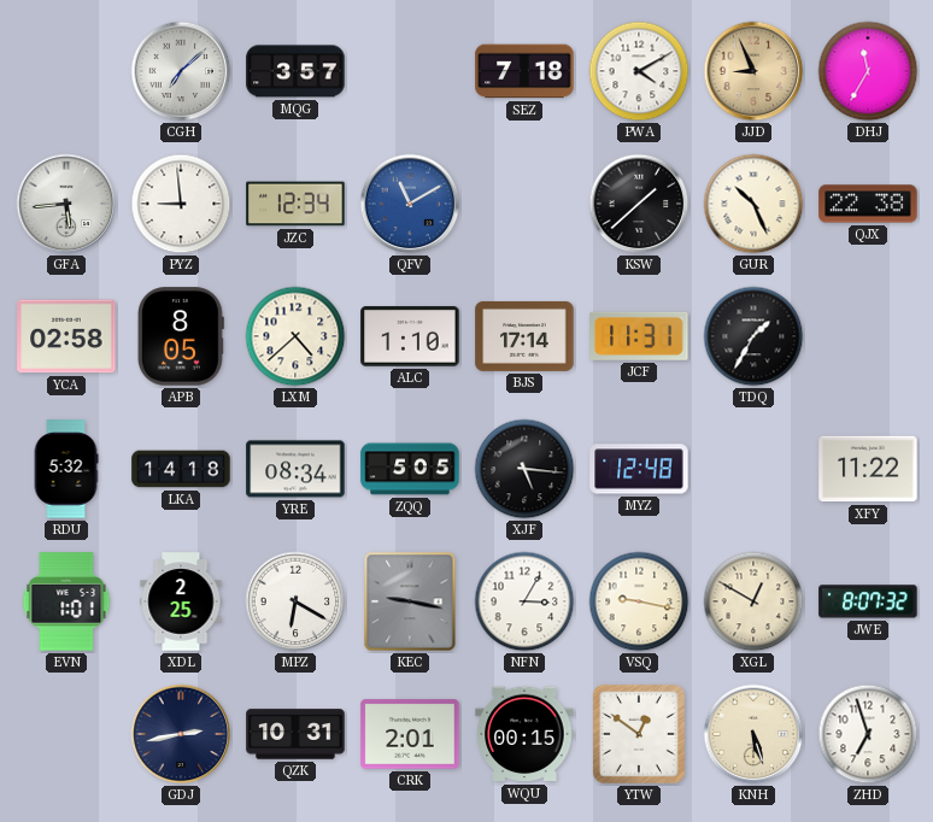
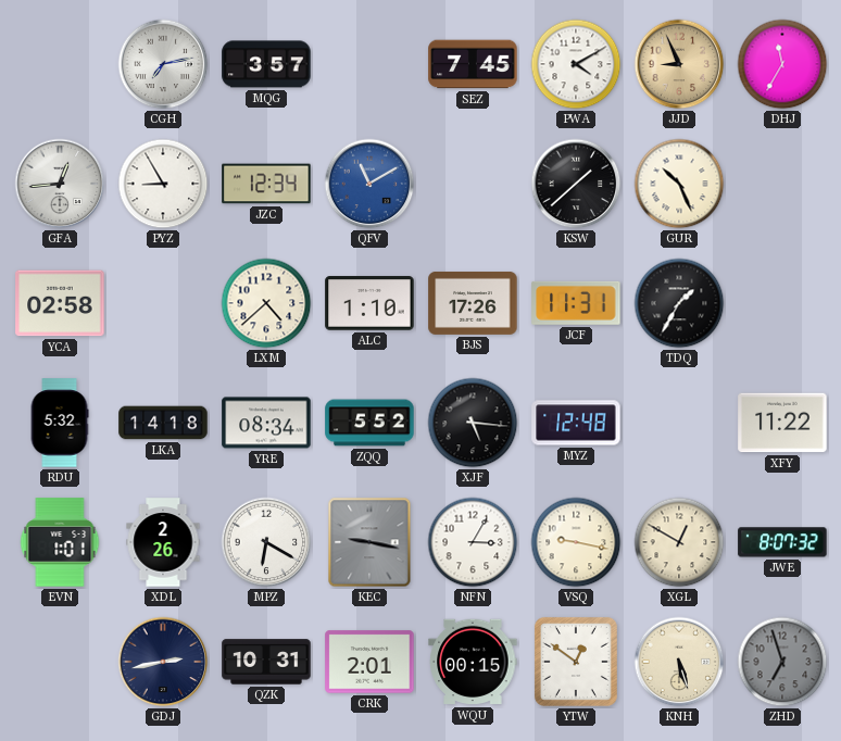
CGH: 7:08 -> 7:13
SEZ: 7:18 -> 7:45
GFA: 5:44 -> 12:44
PYZ: 8:59 -> 8:55
QJX: 22:38 -> none
APB: 8:05 -> none
BJS: 17:14 -> 17:26
ZQQ: 5:05 -> 5:52
XDL: 2:25 -> 2:26
ZHD dial: white -> grey
